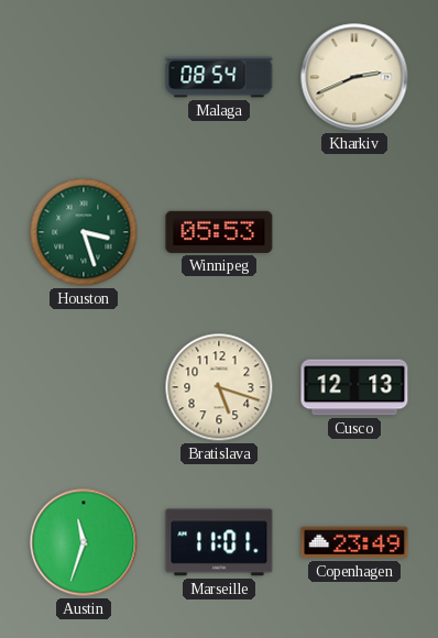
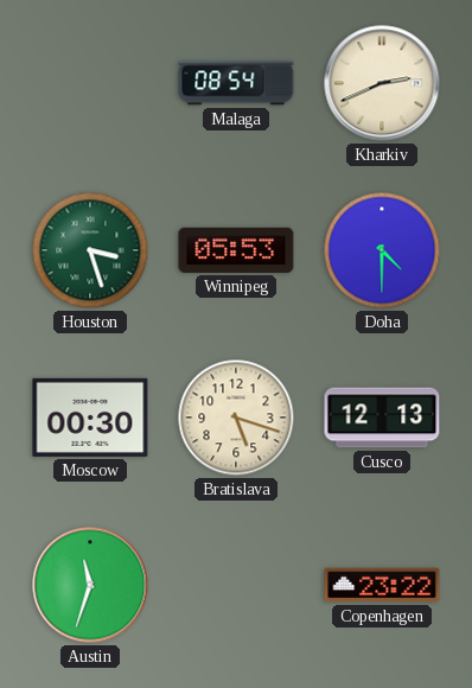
Doha: none -> 4:30
Moscow: none -> 00:30
Marseille: 11:01 -> none
Copenhagen: 23:49 -> 23:22
